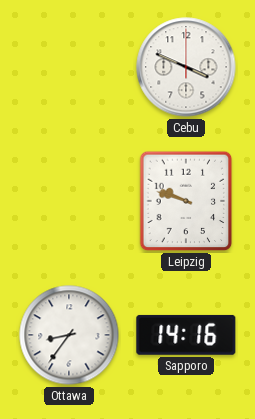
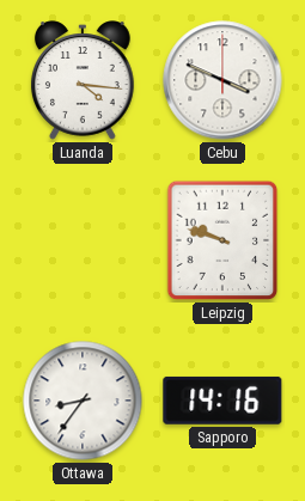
Luanda: none -> 4:16
